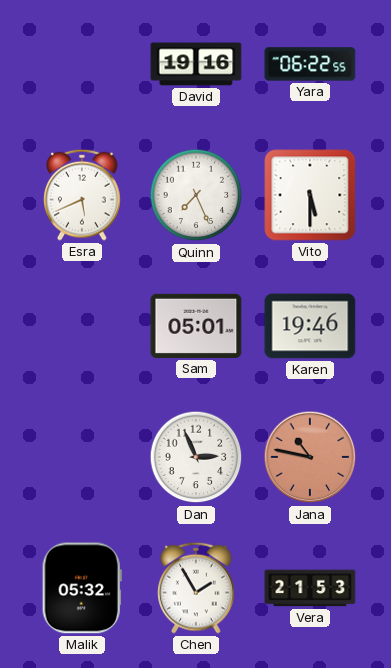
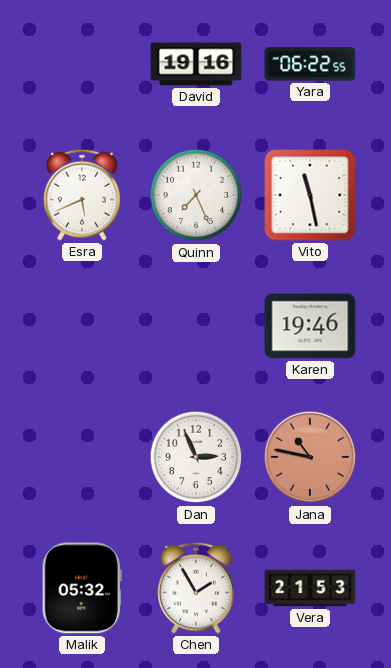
Vito: 5:30 -> 11:28
Sam: 05:01 -> none
